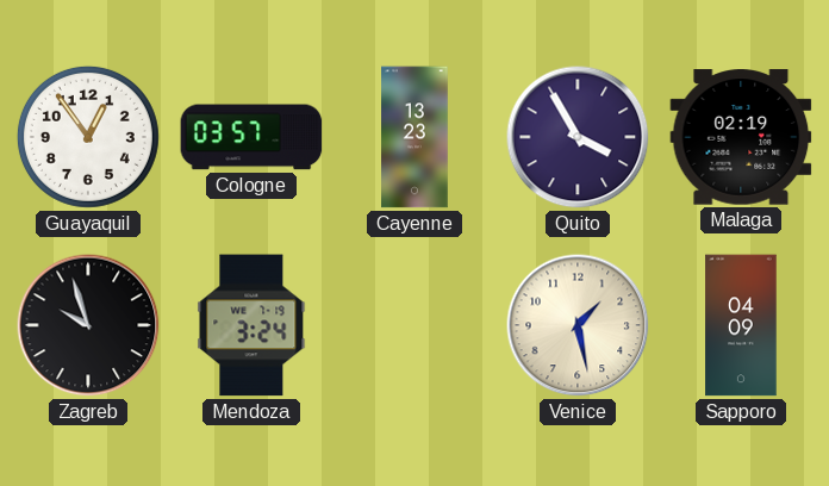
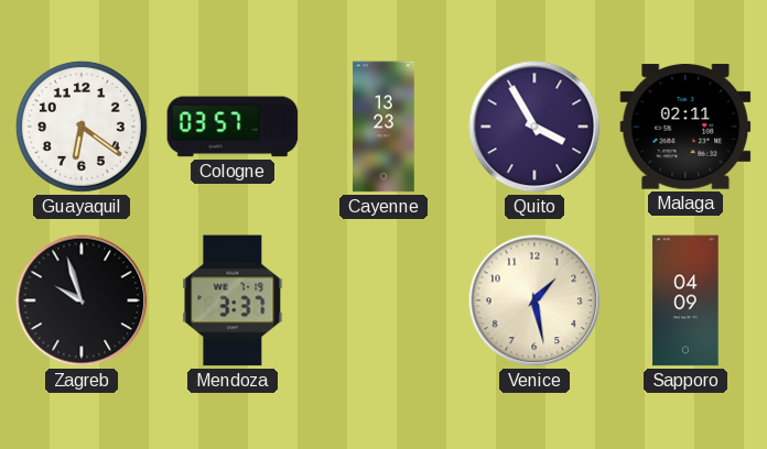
Guayaquil: 12:54 -> 6:21
Malaga: 02:19 -> 02:11
Mendoza: 3:24 -> 3:37
